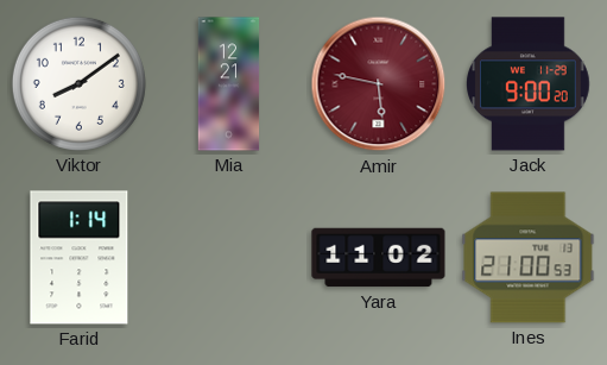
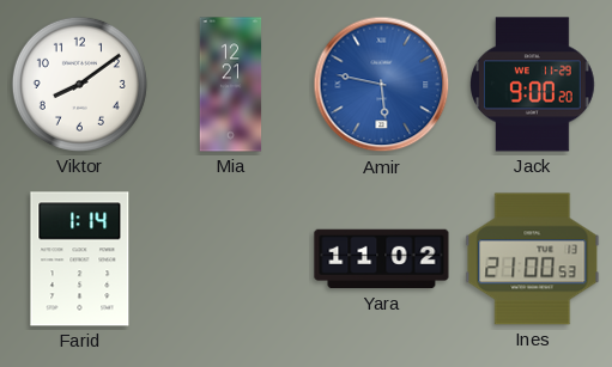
Amir dial: burgundy -> blue
